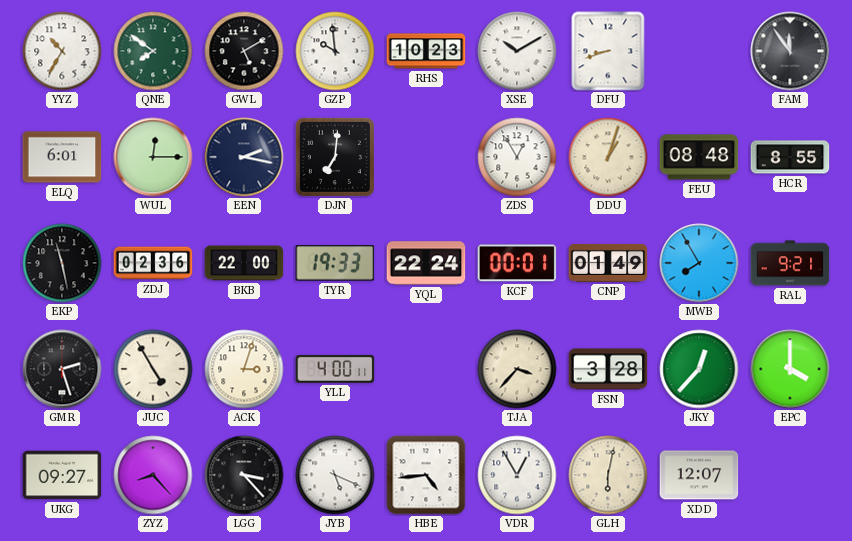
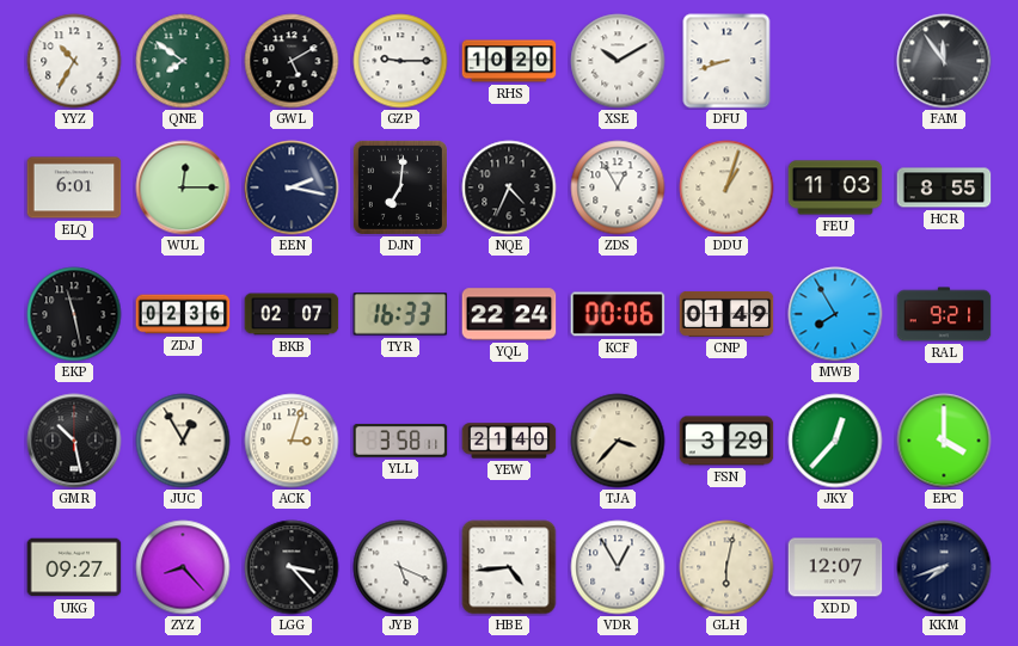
GZP: 9:59 -> 9:15
RHS: 10:23 -> 10:20
NQE: none -> 4:34
FEU: 08:48 -> 11:03
BKB: 22:00 -> 02:07
TYR: 19:33 -> 16:33
KCF: 00:01 -> 00:06
GMR: 2:27 -> 10:28
JUC: 4:55 -> 12:55
YLL: 4:00 -> 3:58
YEW: none -> 21:40
FSN: 3:28 -> 3:29
KKM: none -> 7:42
